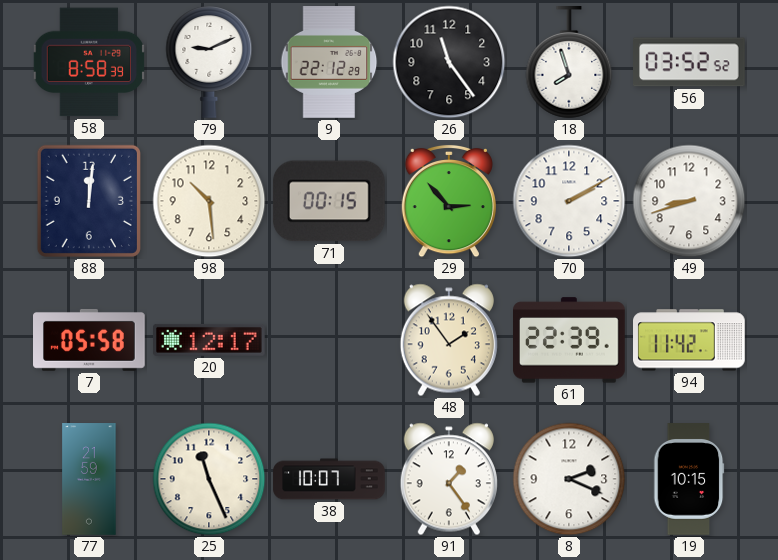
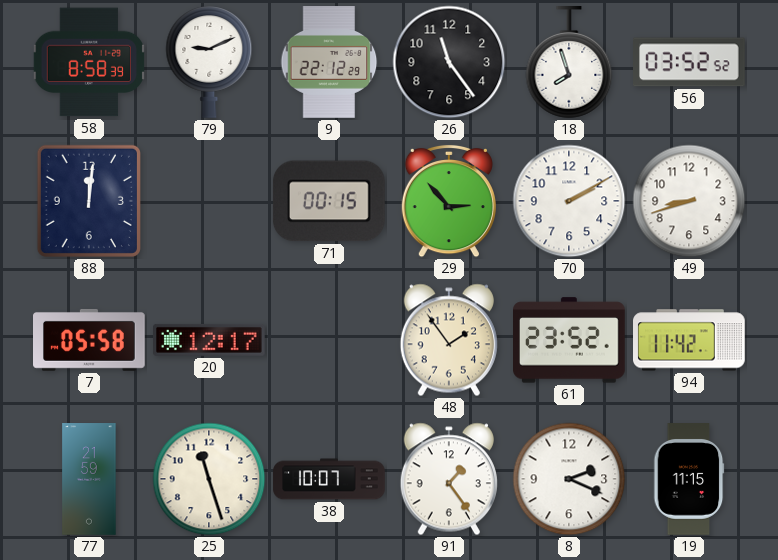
98: 10:29 -> none
61: 22:39 -> 23:52
25: 11:26 -> 11:27
19: 10:15 -> 11:15
